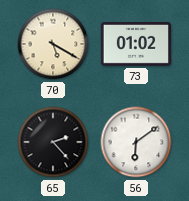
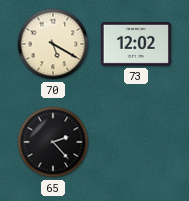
73: 01:02 -> 12:02
56: 6:09 -> none
